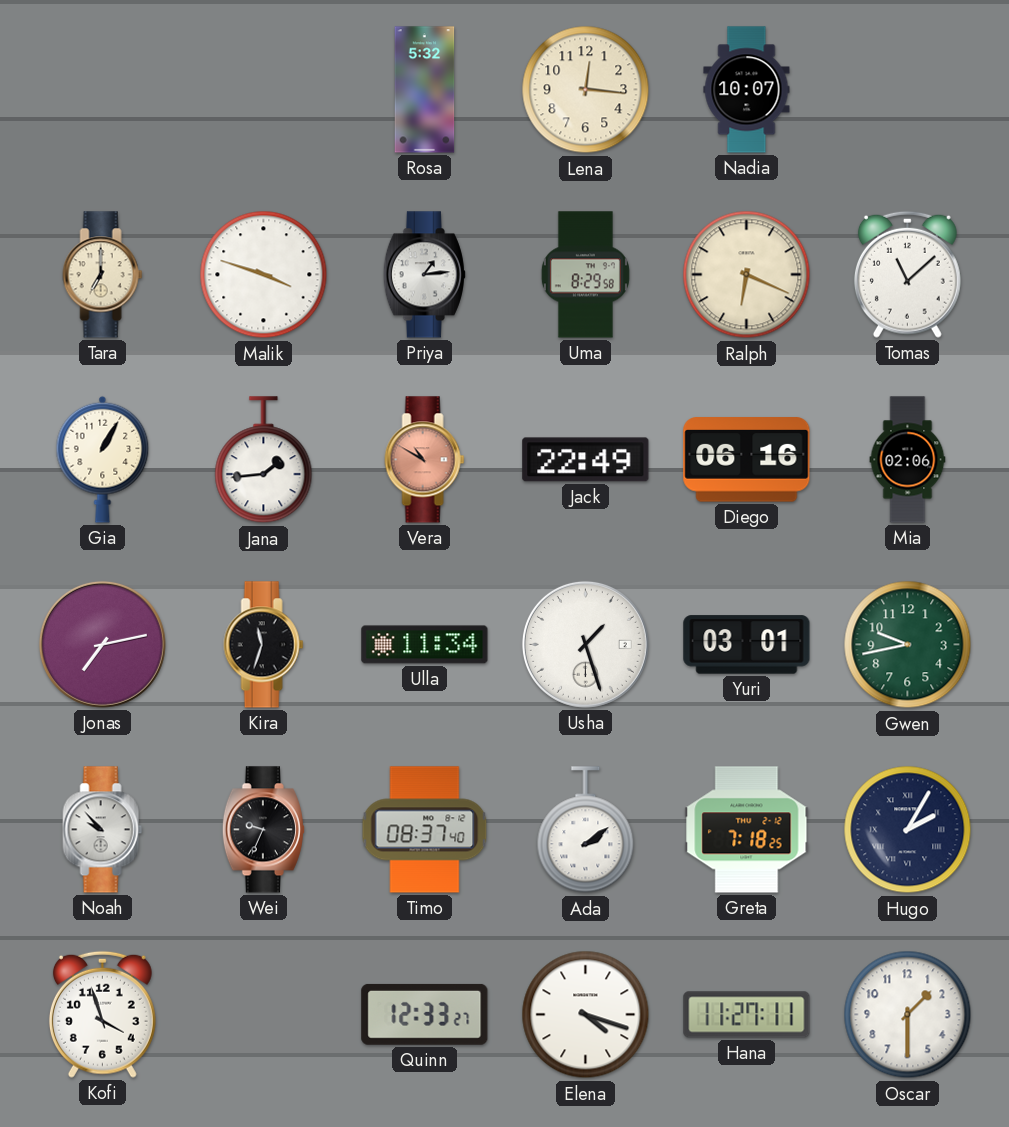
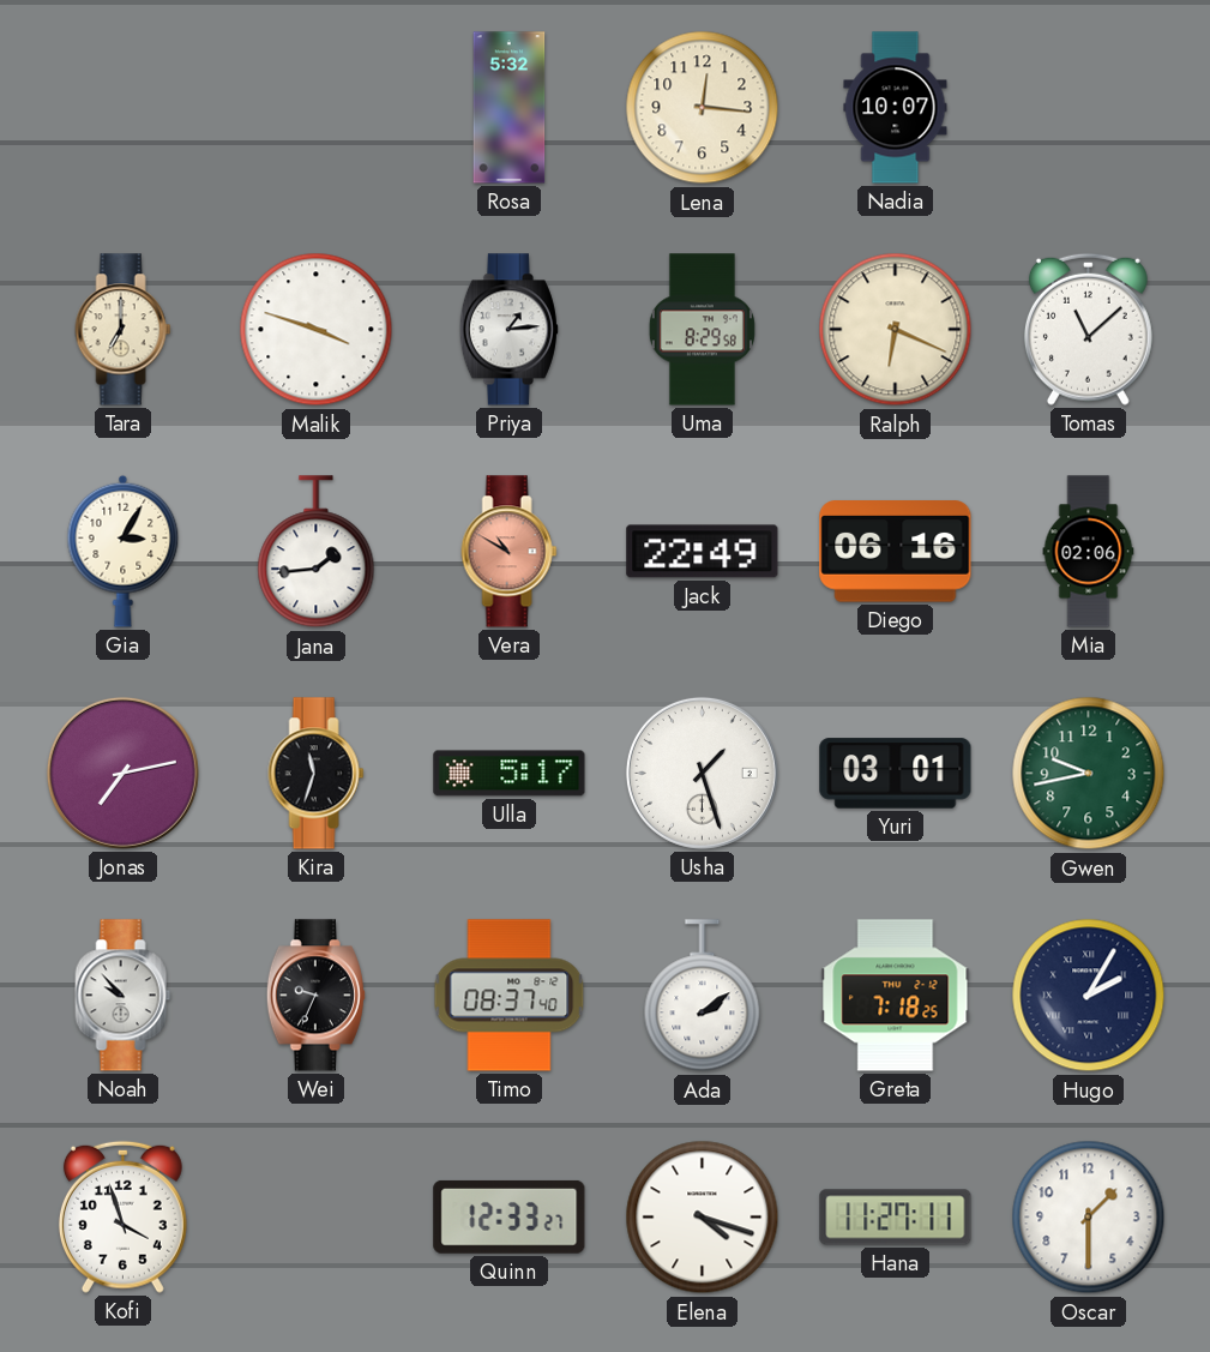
Gia: 1:05 -> 3:05
Ulla: 11:34 -> 5:17
